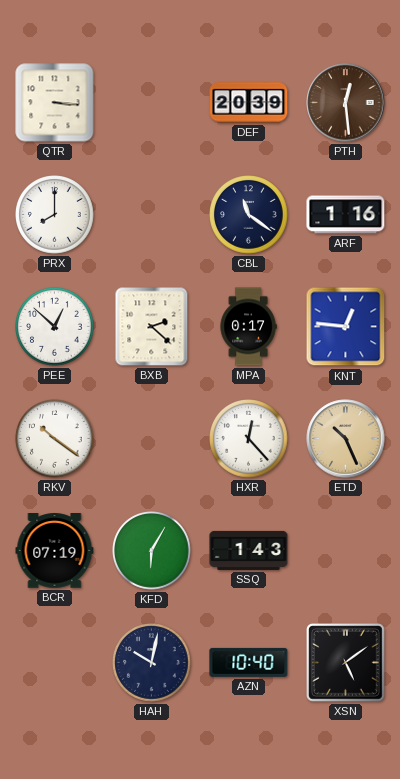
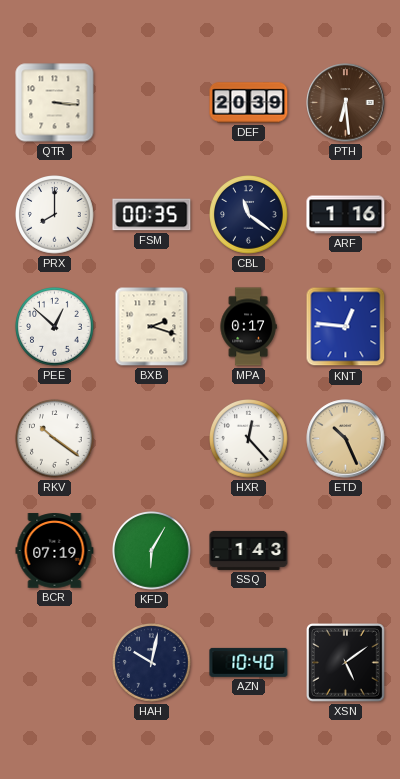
PTH: 12:29 -> 6:29
FSM: none -> 00:35
BXB: 2:22 -> 2:18
